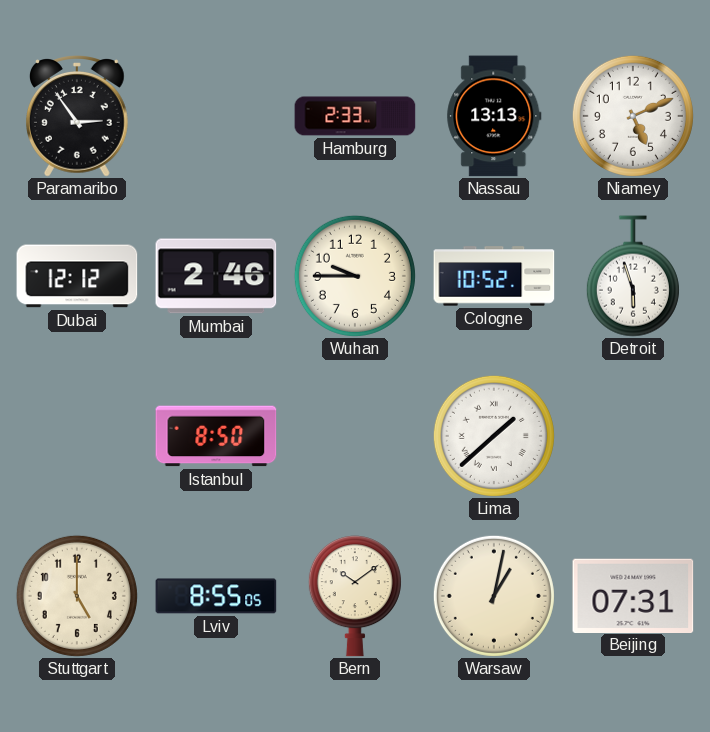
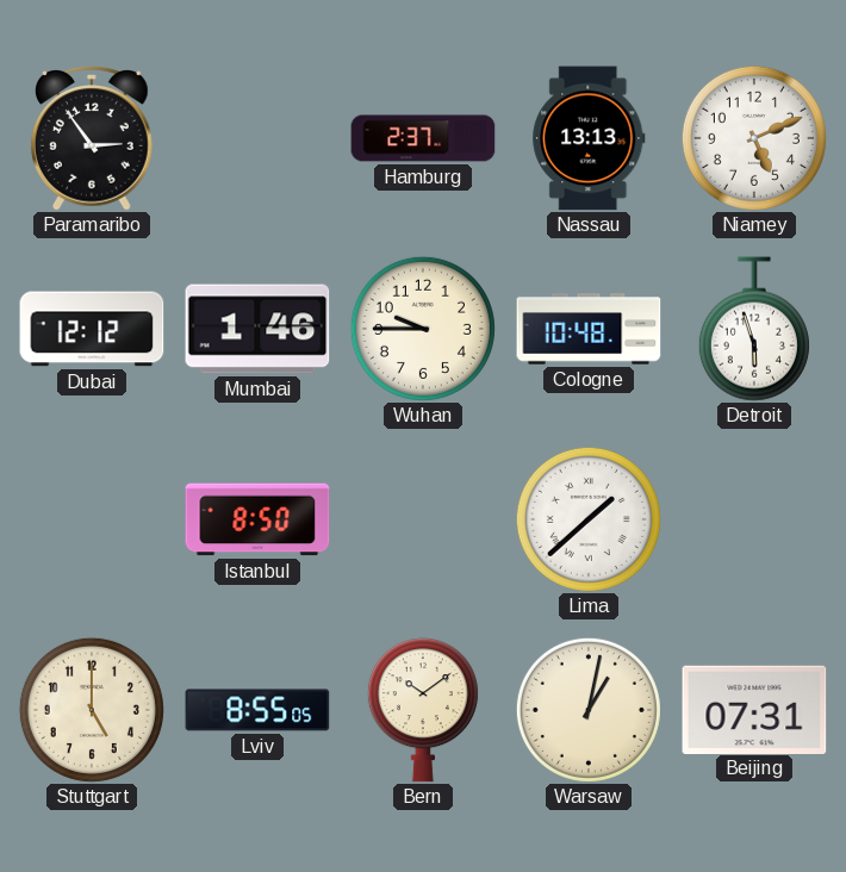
Hamburg: 2:33 -> 2:37
Mumbai: 2:46 -> 1:46
Cologne: 10:52 -> 10:48
